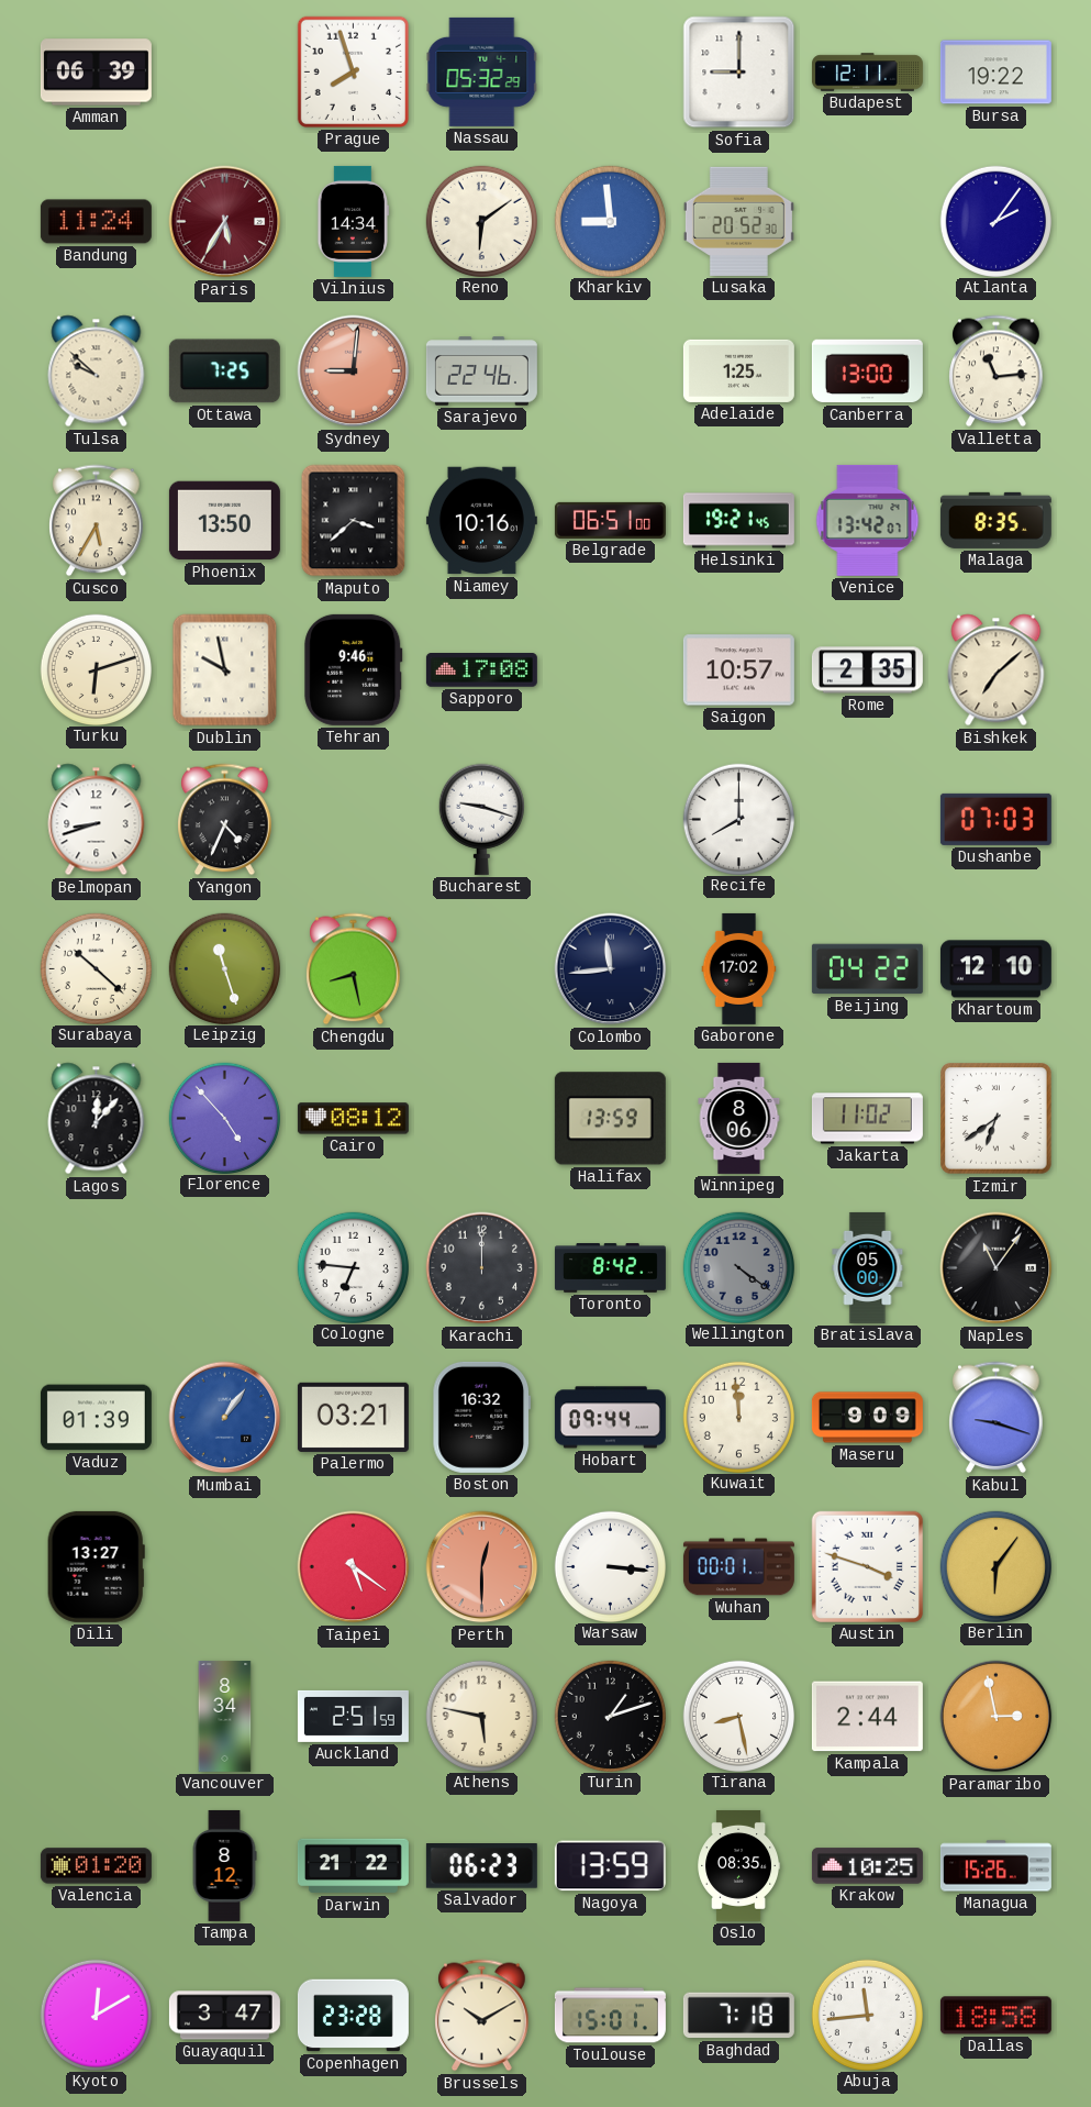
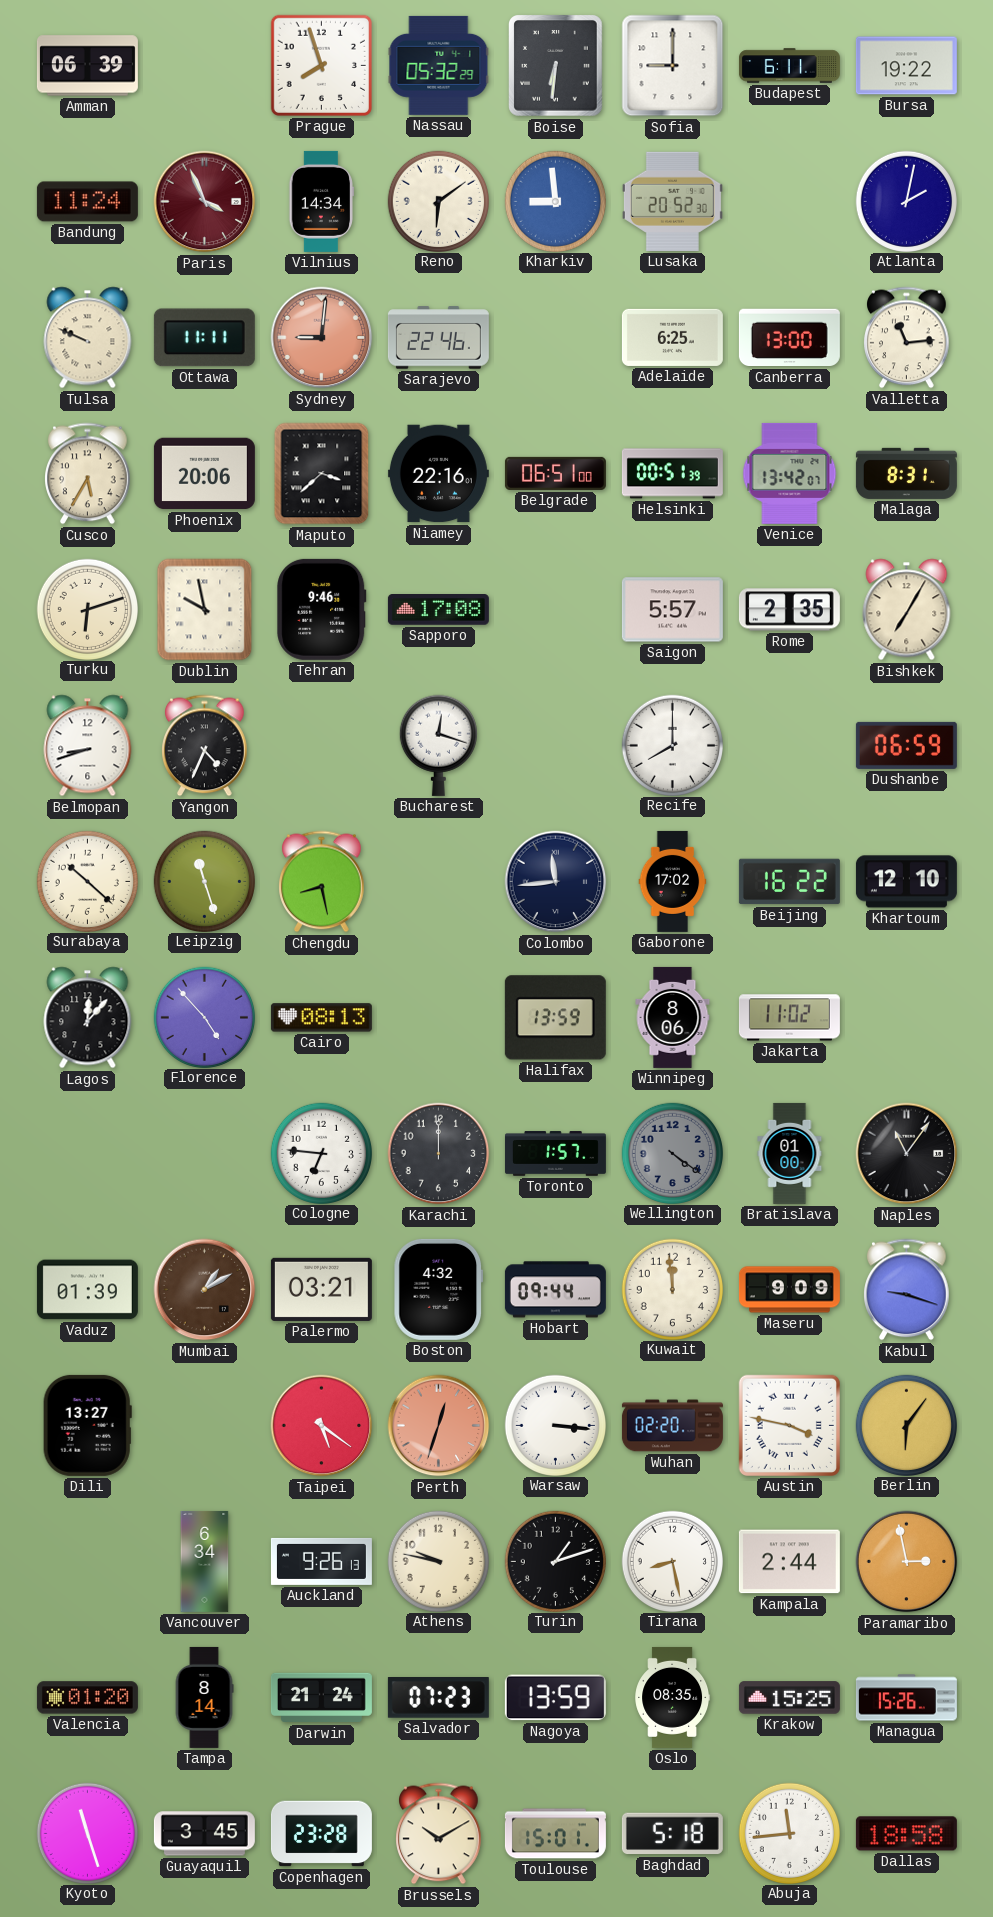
Boise: none -> 6:31
Budapest: 12:11 -> 6:11
Paris: 5:35 -> 3:56
Atlanta: 2:06 -> 2:02
Tulsa: 9:52 -> 9:49
Ottawa: 7:25 -> 11:11
Adelaide: 1:25 -> 6:25
Phoenix: 13:50 -> 20:06
Niamey: 10:16 -> 22:16
Helsinki: 19:21 -> 00:51
Malaga: 8:35 -> 8:31
Saigon: 10:57 -> 5:57
Bishkek: 7:08 -> 7:05
Bucharest: 9:18 -> 12:18
Dushanbe: 07:03 -> 06:59
Beijing: 04:22 -> 16:22
Cairo: 08:12 -> 08:13
Izmir: 6:39 -> none
Toronto: 8:42 -> 1:57
Bratislava: 05:00 -> 01:00
Mumbai: 1:06 -> 1:10
Mumbai dial: blue -> brown
Boston: 16:32 -> 4:32
Perth: 12:30 -> 12:33
Wuhan: 00:01 -> 02:20
Austin: 3:48 -> 3:47
Vancouver: 8:34 -> 6:34
Auckland: 2:51 -> 9:26
Athens: 5:47 -> 9:47
Tampa: 8:12 -> 8:14
Darwin: 21:22 -> 21:24
Salvador: 06:23 -> 07:23
Krakow: 10:25 -> 15:25
Kyoto: 12:10 -> 11:27
Guayaquil: 3:47 -> 3:45
Baghdad: 7:18 -> 5:18
